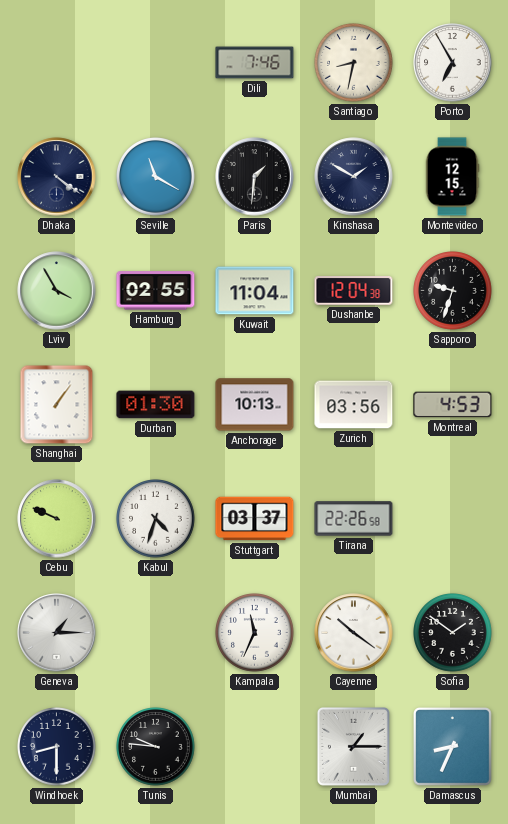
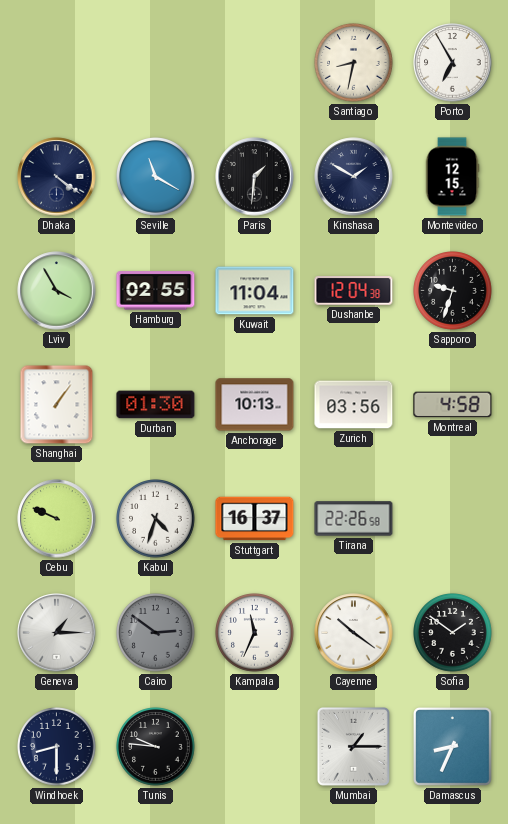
Dili: 7:46 -> none
Montreal: 4:53 -> 4:58
Stuttgart: 03:37 -> 16:37
Cairo: none -> 2:51
